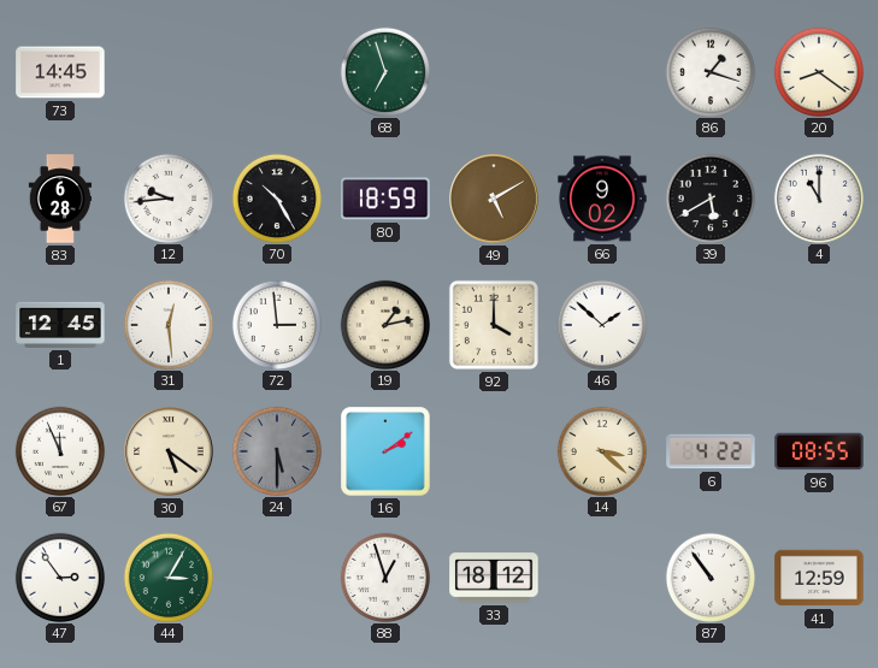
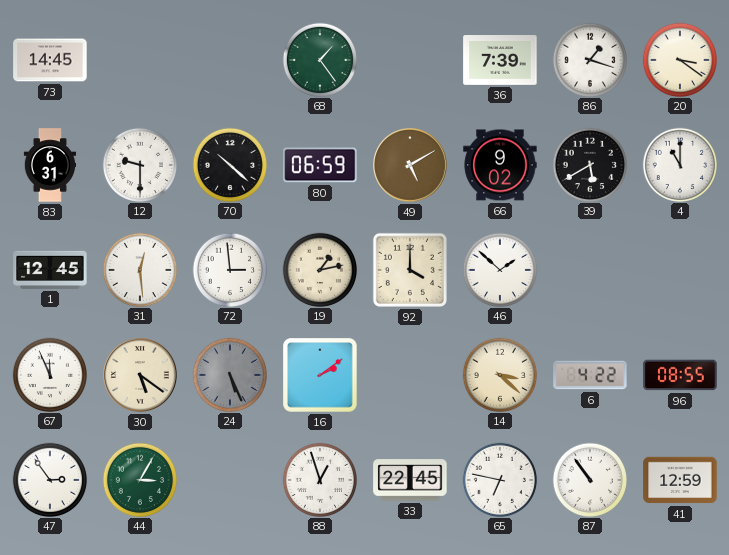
68: 6:57 -> 1:24
36: none -> 7:39
20: 8:21 -> 3:21
83: 6:28 -> 6:31
12: 9:44 -> 9:30
70: 10:25 -> 10:22
80: 18:59 -> 06:59
24: 5:30 -> 5:26
33: 18:12 -> 22:45
65: none -> 6:47
